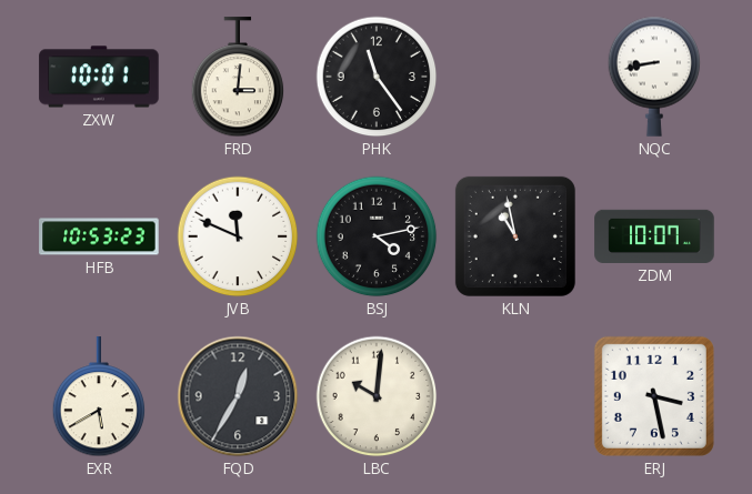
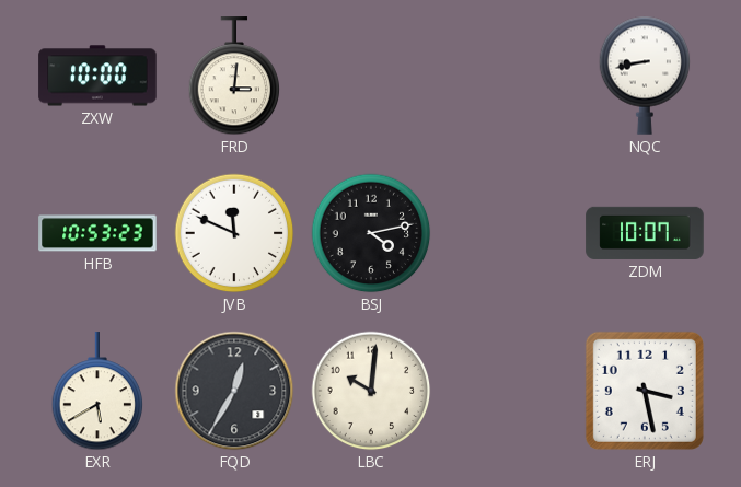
ZXW: 10:01 -> 10:00
PHK: 11:24 -> none
KLN: 10:58 -> none
